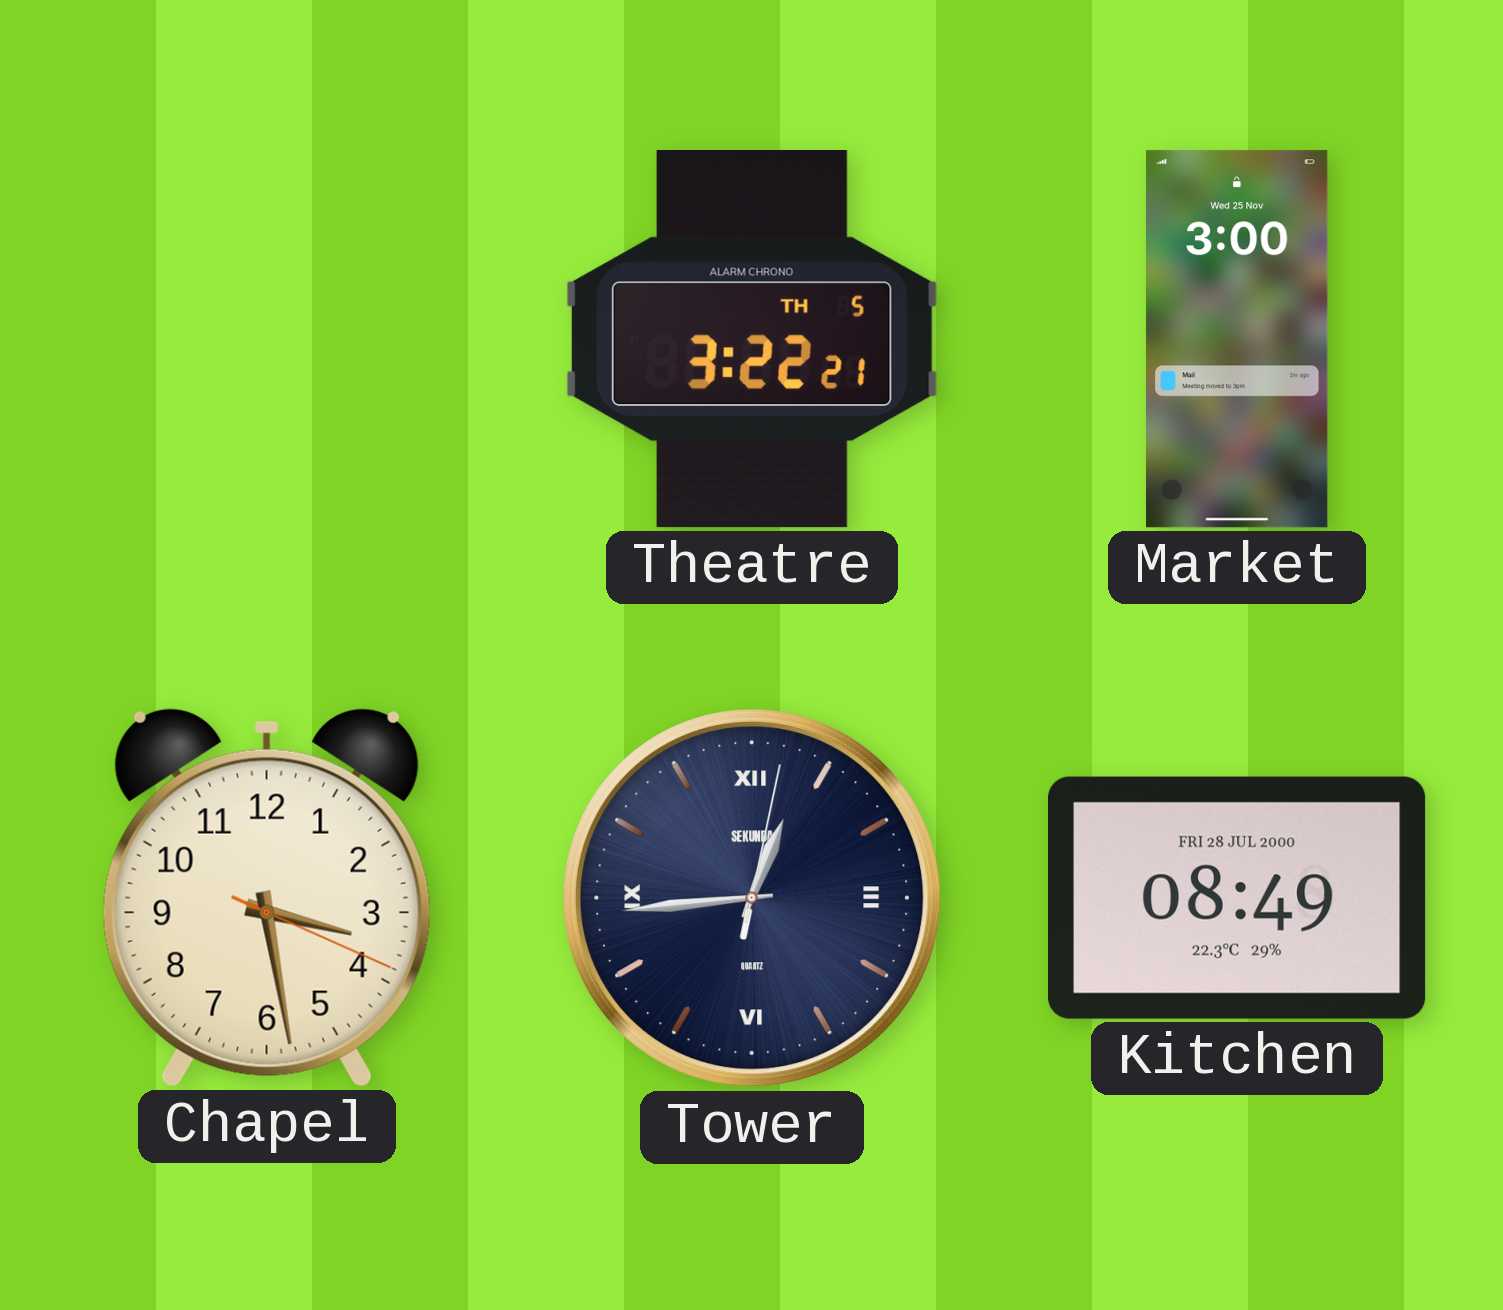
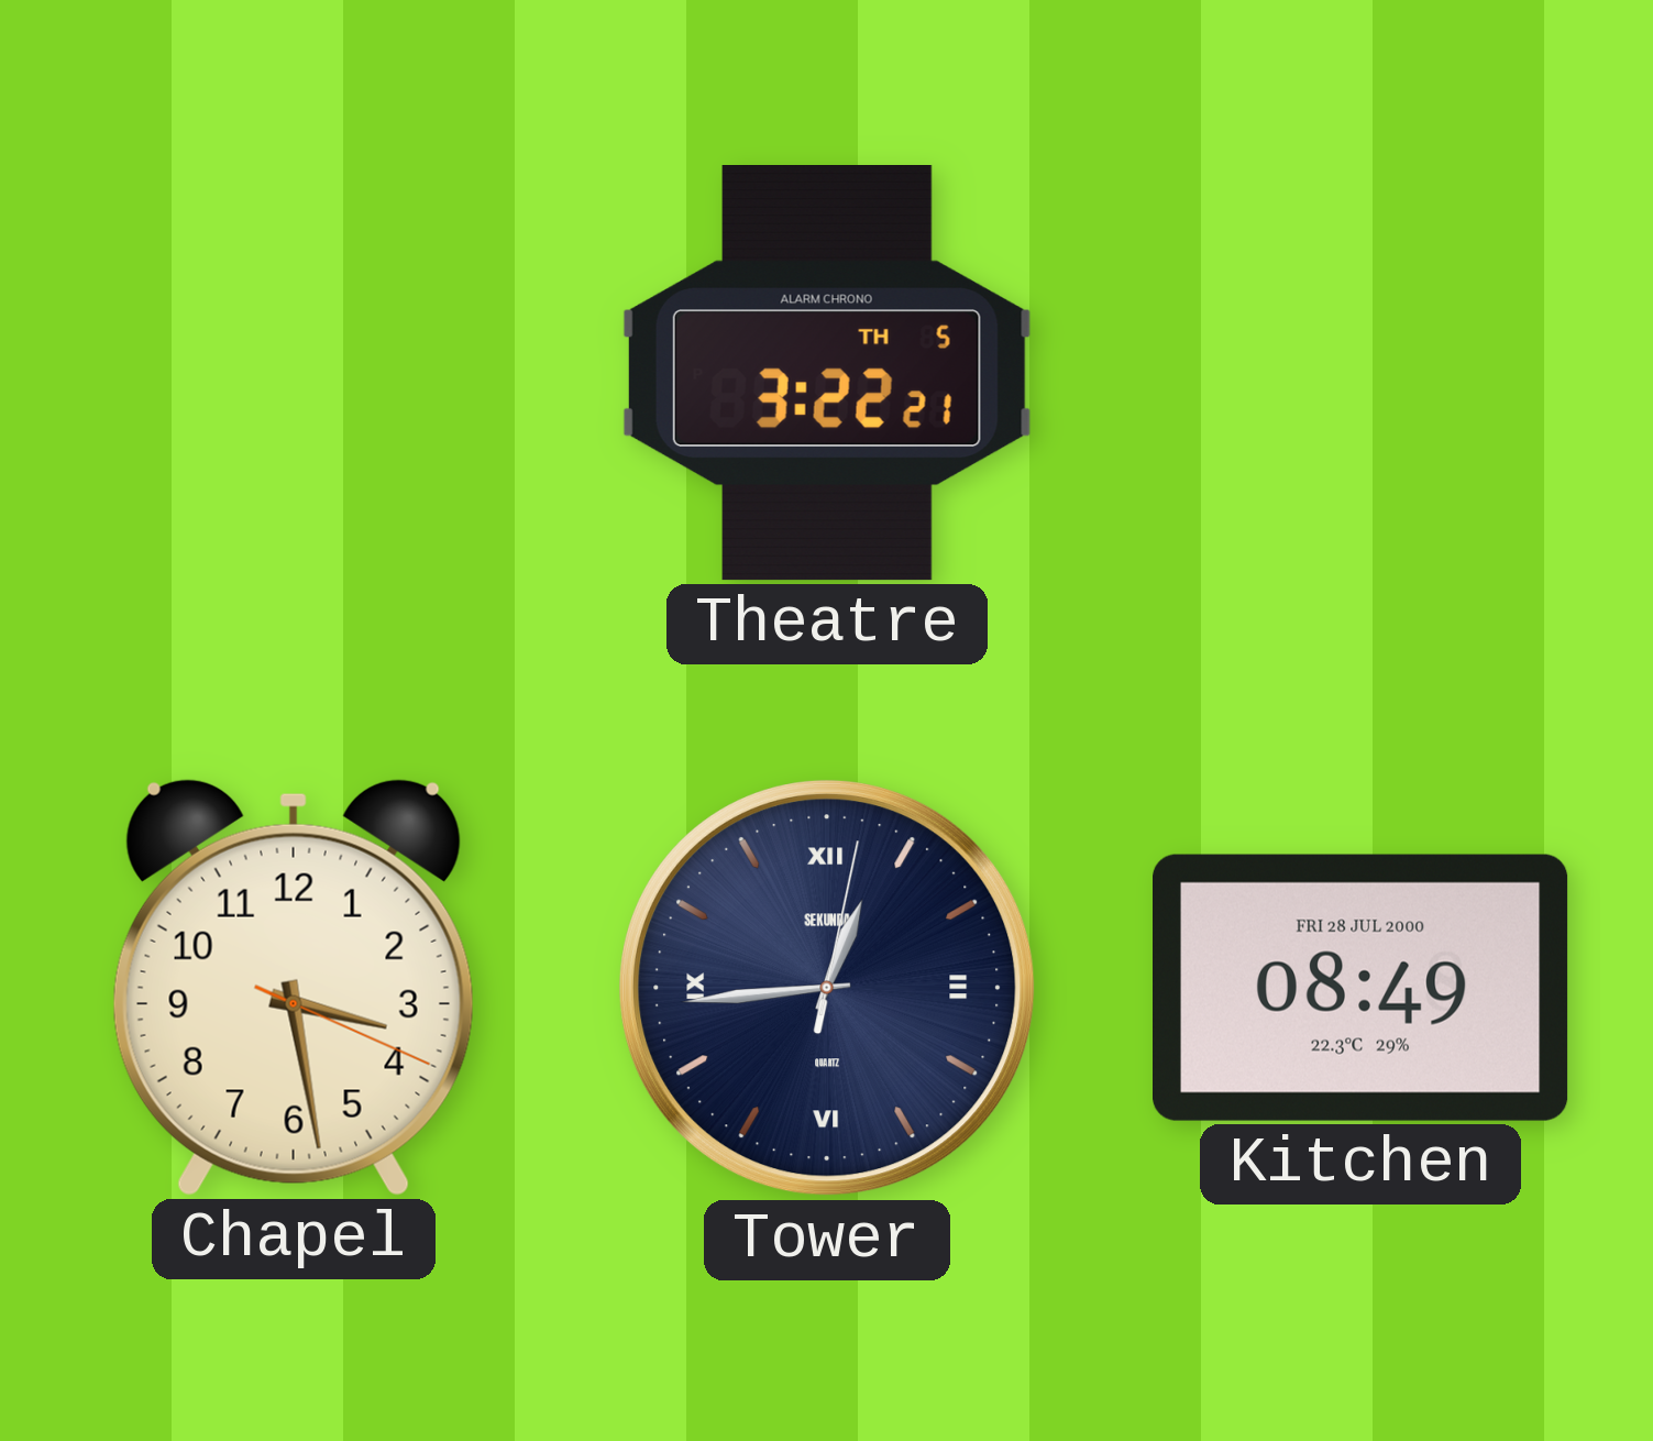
Market: 3:00 -> none
